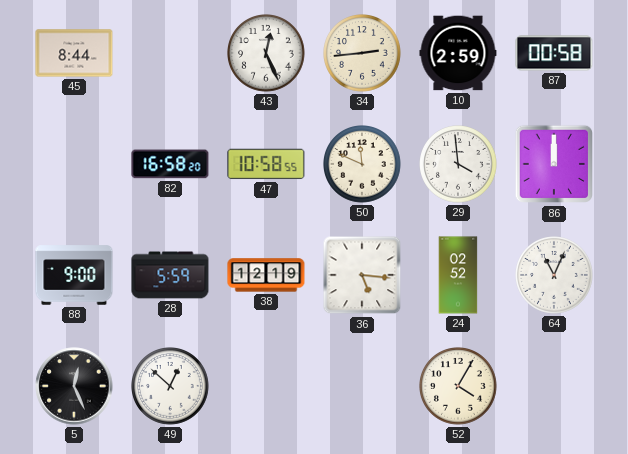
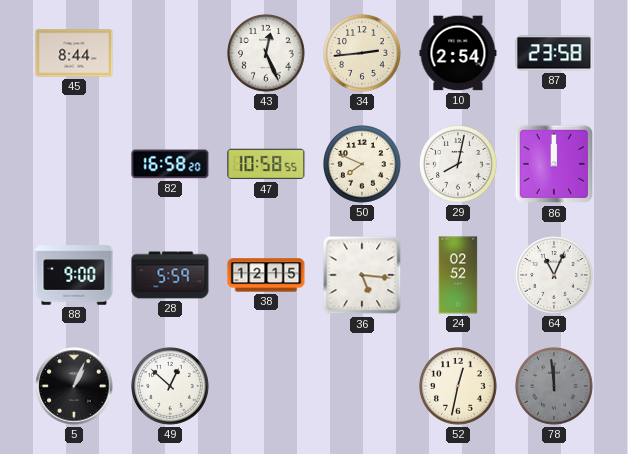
10: 2:59 -> 2:54
87: 00:58 -> 23:58
50: 11:49 -> 7:49
29: 3:59 -> 8:02
38: 12:19 -> 12:15
5: 12:26 -> 1:04
52: 4:05 -> 12:32
78: none -> 11:59
